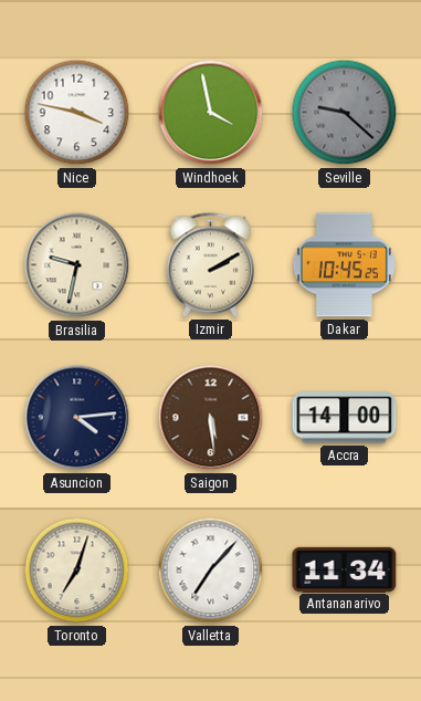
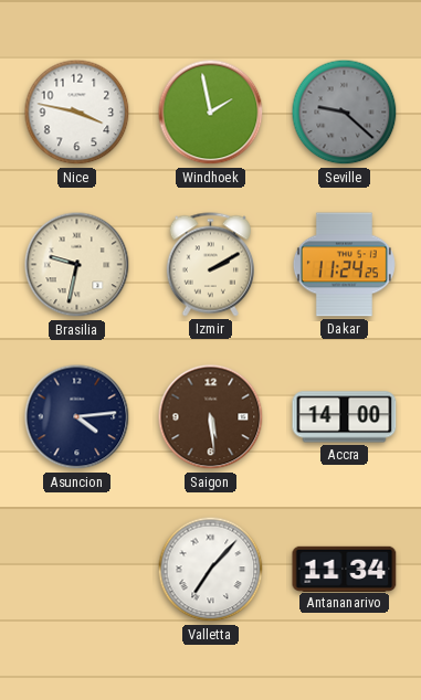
Windhoek: 3:58 -> 1:58
Dakar: 10:45 -> 11:24
Toronto: 7:03 -> none
